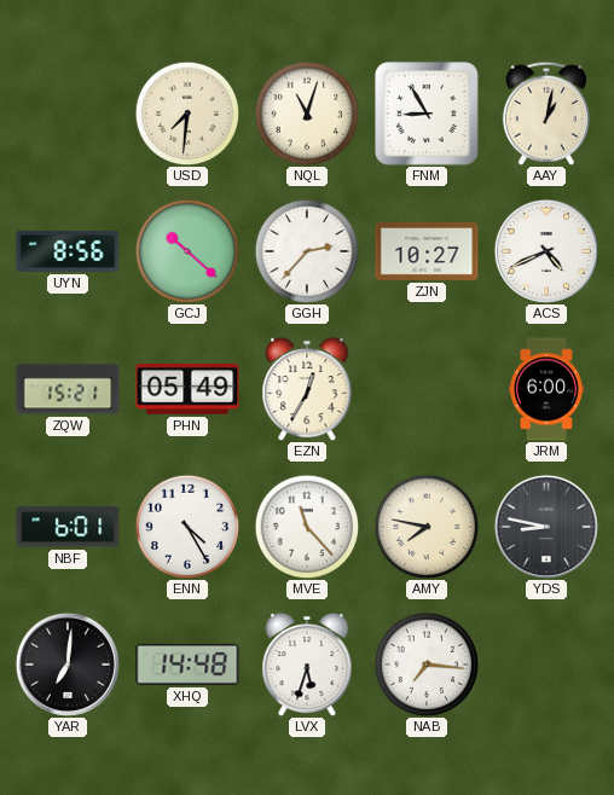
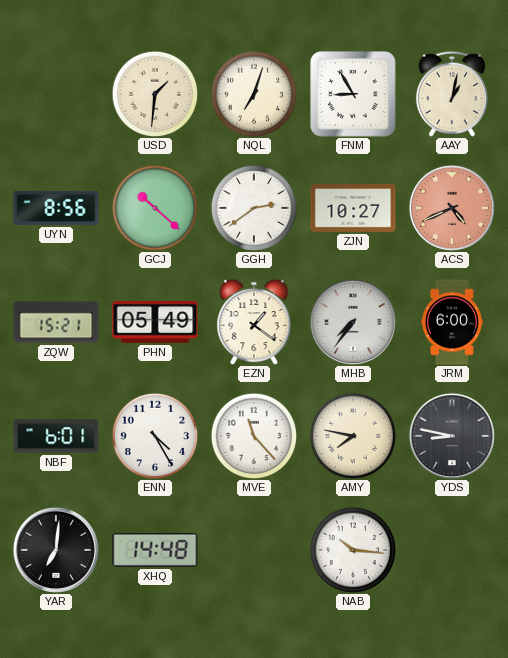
USD: 7:31 -> 1:31
NQL: 11:03 -> 7:03
GGH: 2:37 -> 2:39
ACS dial: white -> salmon
EZN: 12:35 -> 1:21
MHB: none -> 7:36
LVX: 5:33 -> none
NAB: 7:16 -> 10:16
